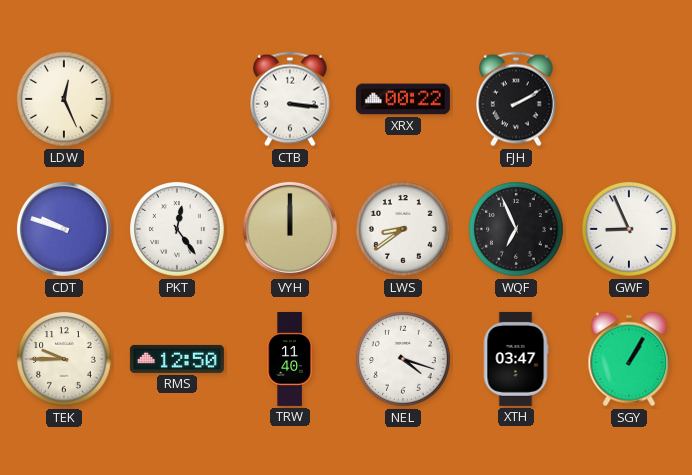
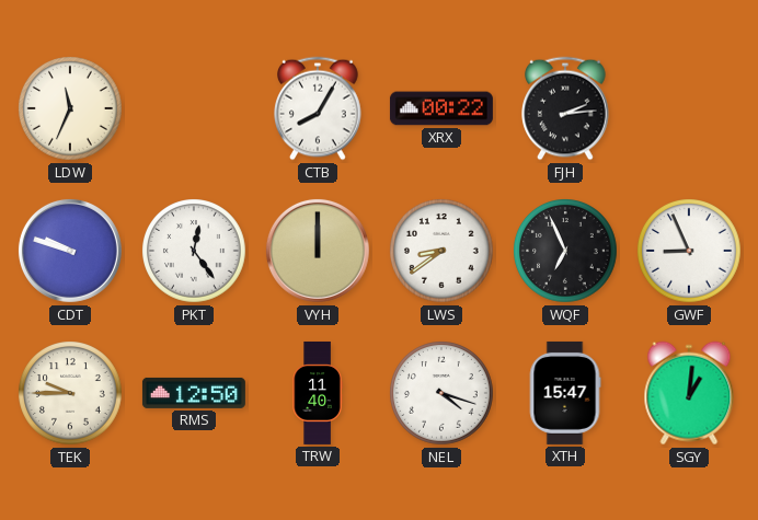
LDW: 12:26 -> 11:34
CTB: 3:16 -> 8:05
FJH: 2:10 -> 2:14
XTH: 03:47 -> 15:47
SGY: 1:05 -> 1:01
